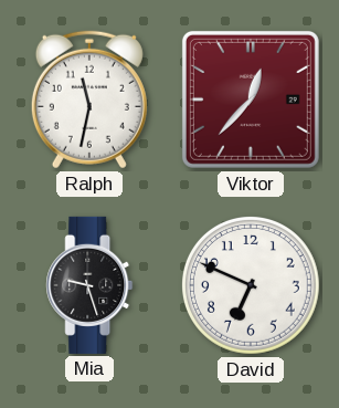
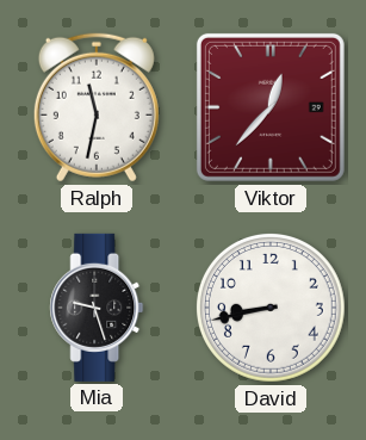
David: 6:49 -> 8:43
